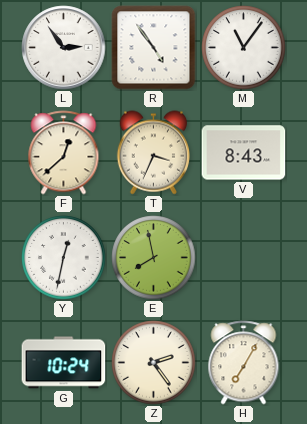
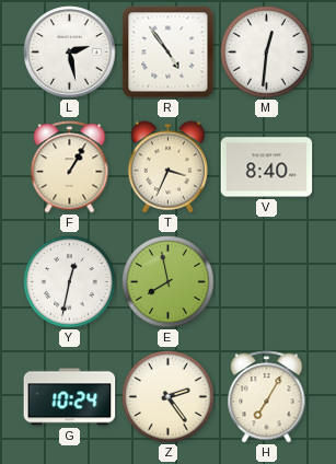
L: 2:54 -> 2:28
M: 11:06 -> 12:31
F: 12:38 -> 1:05
V: 8:43 -> 8:40
